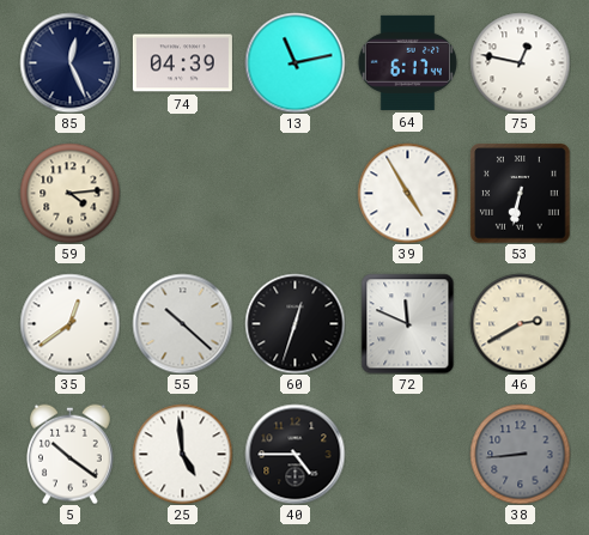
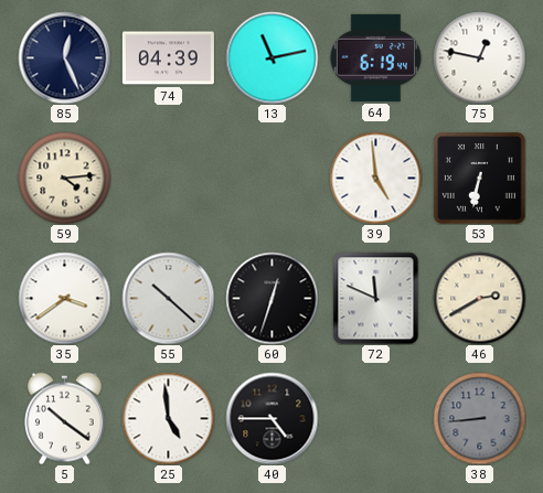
64: 6:17 -> 6:19
39: 4:55 -> 4:59
35: 12:39 -> 3:39
